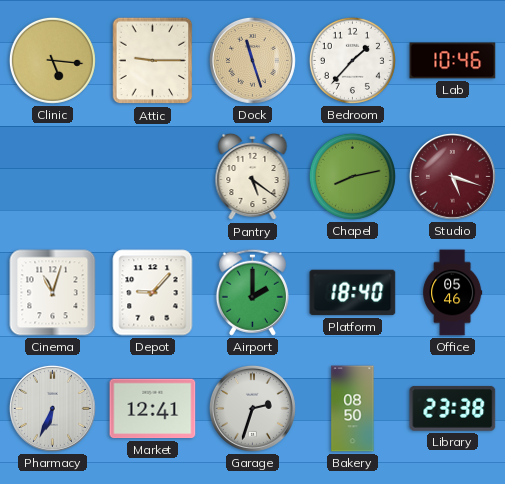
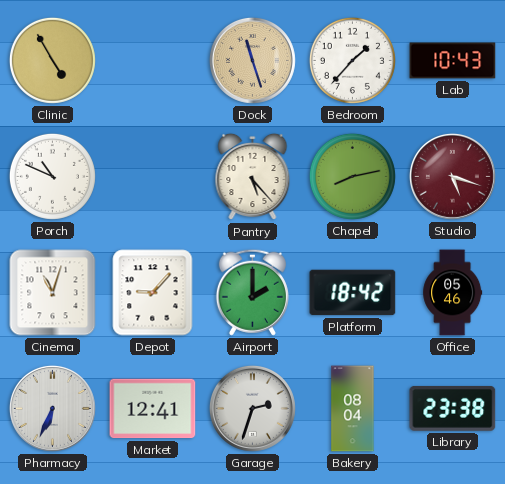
Clinic: 5:16 -> 4:55
Attic: 9:15 -> none
Lab: 10:46 -> 10:43
Porch: none -> 10:49
Pantry: 5:21 -> 5:23
Platform: 18:40 -> 18:42
Bakery: 08:50 -> 08:04
